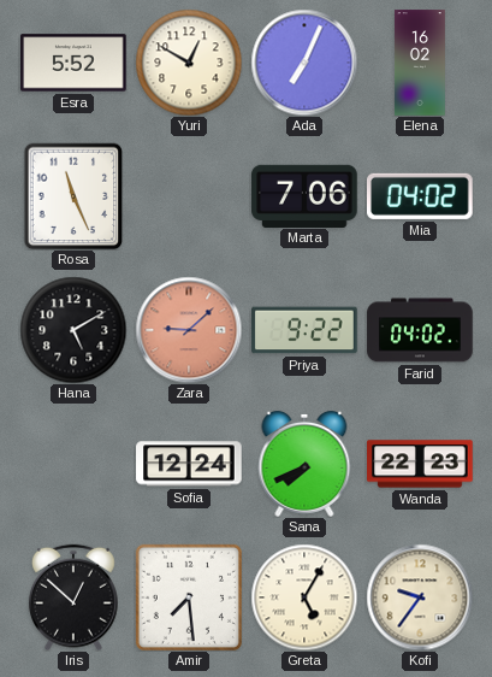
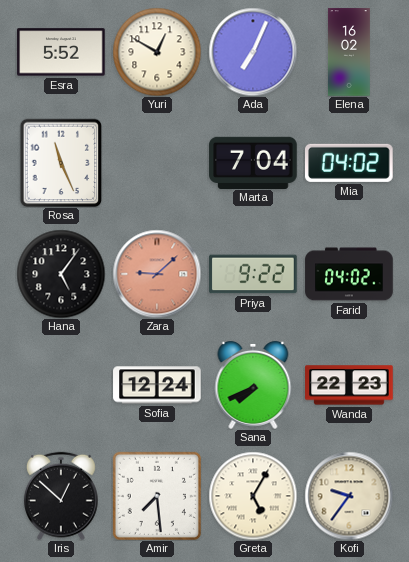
Marta: 7:06 -> 7:04
Hana: 5:10 -> 5:06
